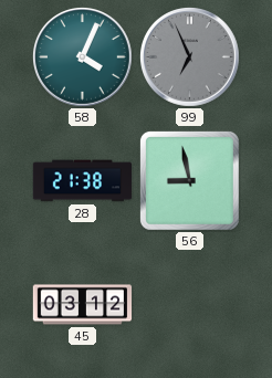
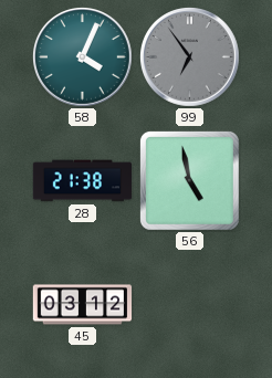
99: 6:56 -> 6:54
56: 8:58 -> 4:58
